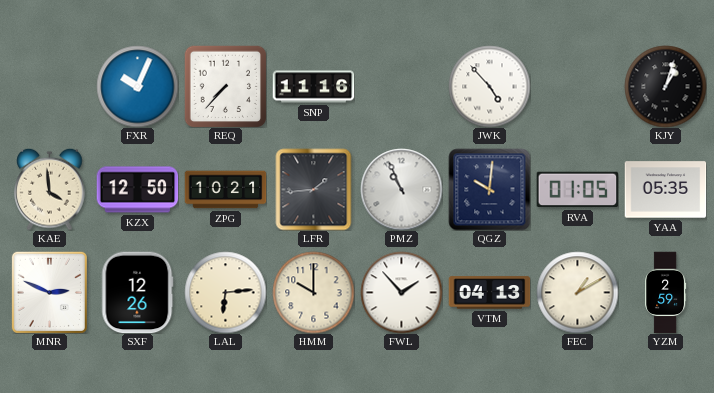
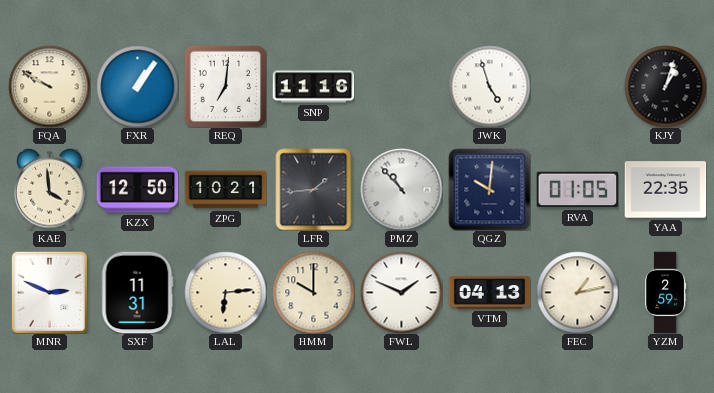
FQA: none -> 9:50
FXR: 10:04 -> 1:06
REQ: 7:37 -> 7:01
JWK: 4:53 -> 4:57
PMZ: 10:56 -> 10:53
YAA: 05:35 -> 22:35
SXF: 12:26 -> 11:31
FWL: 1:53 -> 1:49
FEC: 1:10 -> 1:13
